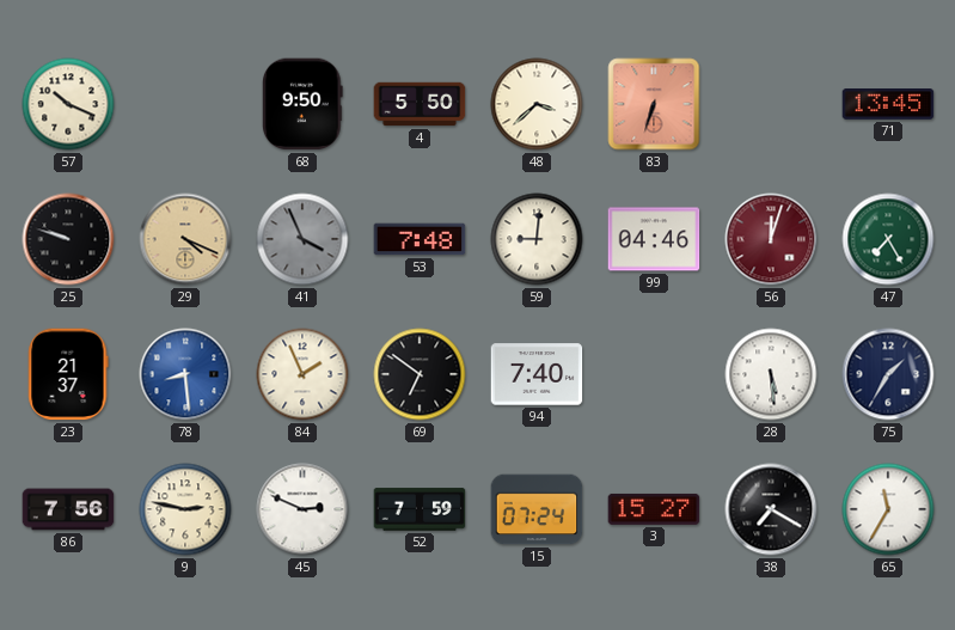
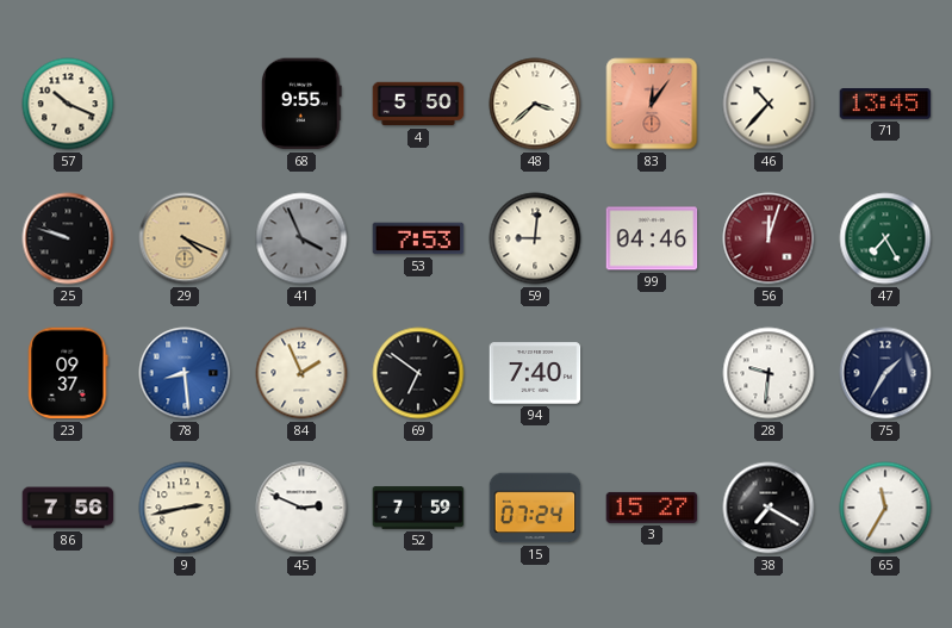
68: 9:50 -> 9:55
83: 6:33 -> 12:06
46: none -> 10:37
53: 7:48 -> 7:53
23: 21:37 -> 09:37
28: 5:29 -> 9:31
9: 2:47 -> 2:43
